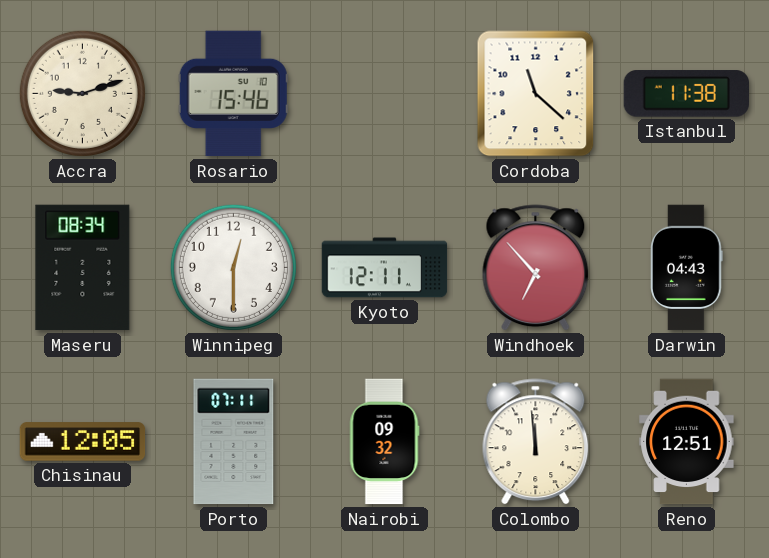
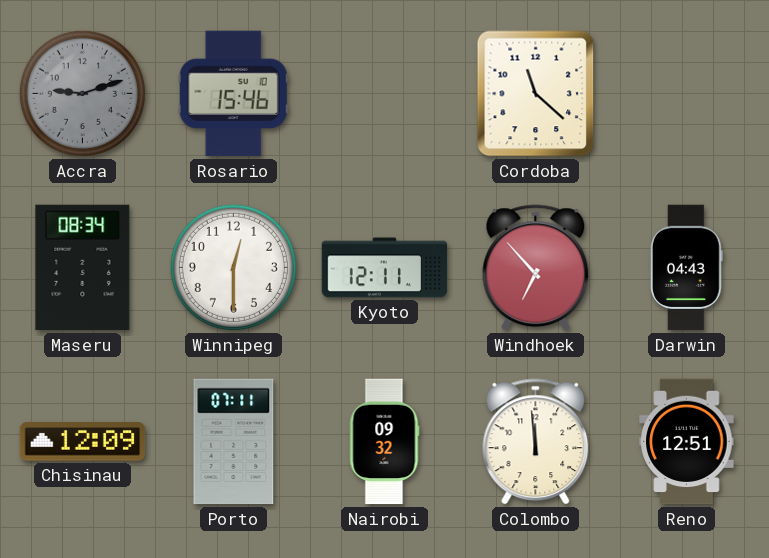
Accra dial: cream -> grey
Istanbul: 11:38 -> none
Chisinau: 12:05 -> 12:09
